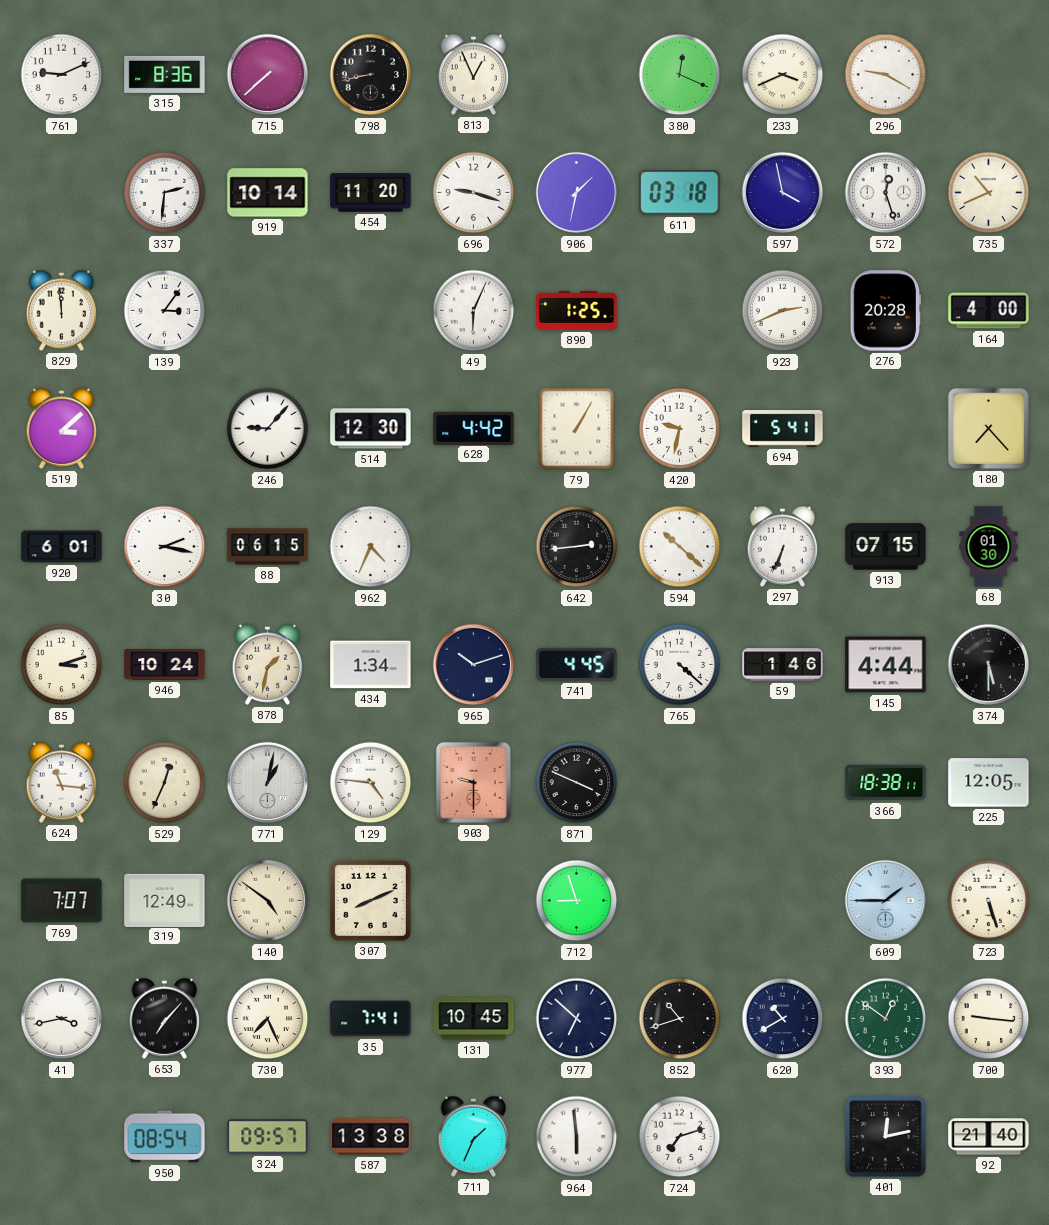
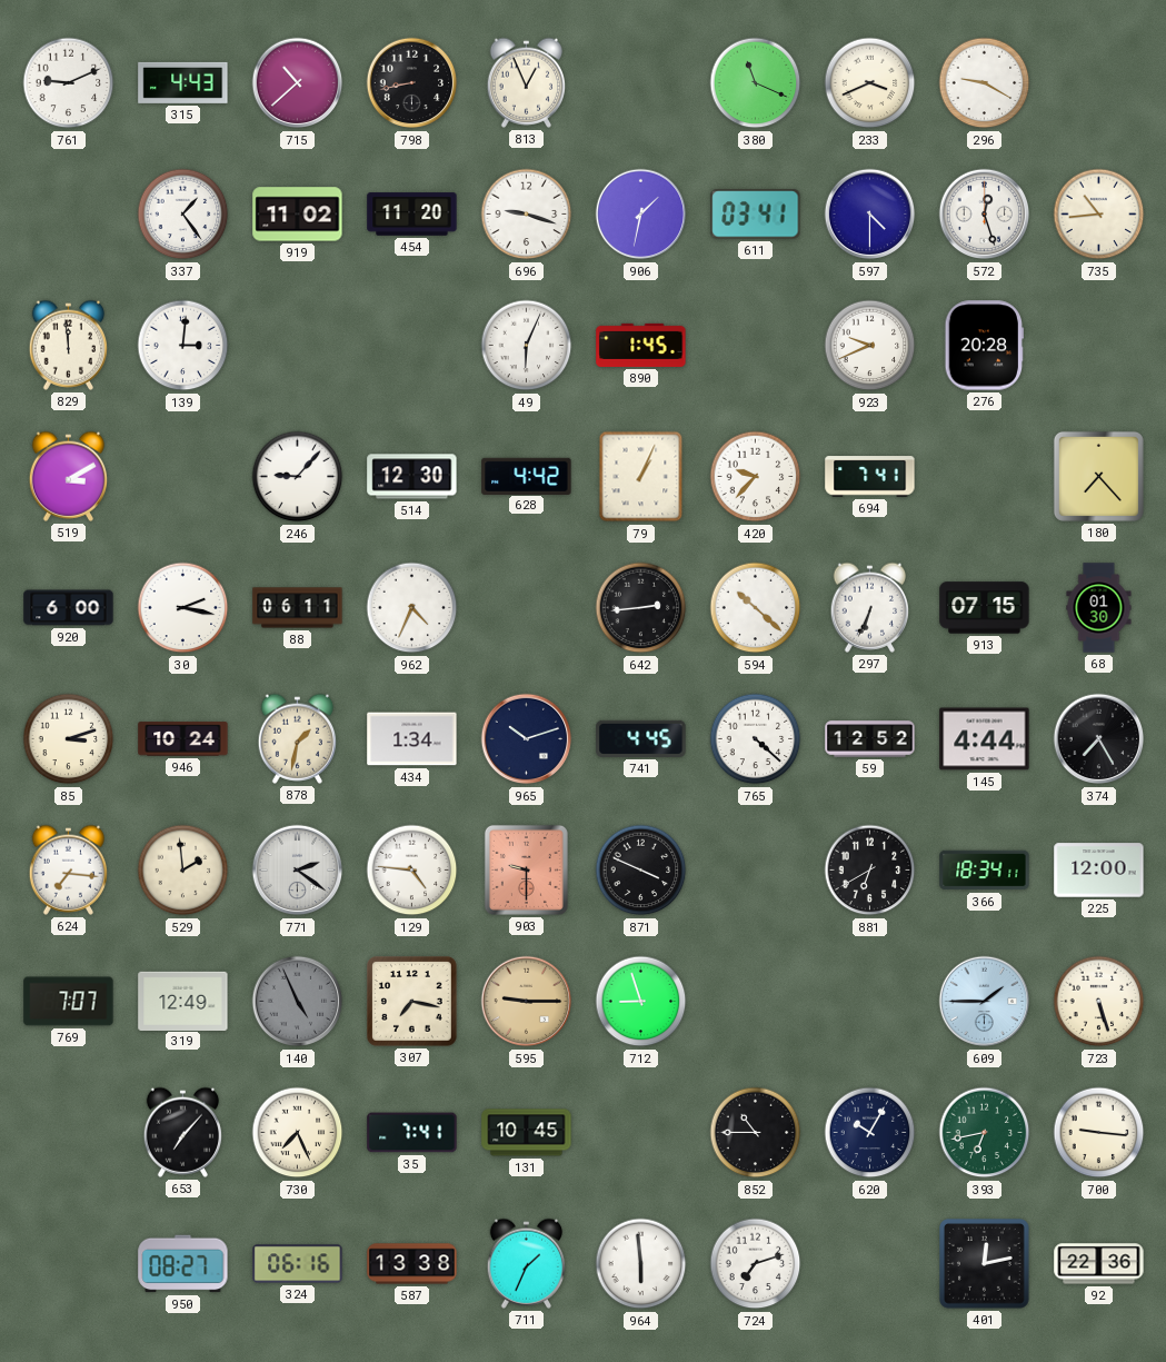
315: 8:36 -> 4:43
715: 7:38 -> 10:38
380: 12:19 -> 11:19
337: 2:31 -> 1:24
919: 10:14 -> 11:02
611: 03:18 -> 03:41
597: 3:58 -> 4:30
735: 10:41 -> 10:44
139: 3:06 -> 3:01
890: 1:25 -> 1:45
923: 2:41 -> 9:41
164: 4:00 -> none
519: 3:08 -> 3:10
79: 1:05 -> 1:04
420: 9:32 -> 9:37
694: 5:41 -> 7:41
920: 6:01 -> 6:00
88: 06:15 -> 06:11
59: 1:46 -> 12:52
374: 5:30 -> 7:25
624: 11:16 -> 7:16
529: 12:34 -> 1:59
771: 1:02 -> 2:21
881: none -> 6:40
366: 18:38 -> 18:34
225: 12:05 -> 12:00
140: 4:51 -> 4:56
140 dial: cream -> grey
307: 8:11 -> 7:17
595: none -> 9:15
41: 3:43 -> none
977: 6:52 -> none
852: 10:42 -> 10:45
620: 10:40 -> 10:05
393: 12:51 -> 6:43
950: 08:54 -> 08:27
324: 09:57 -> 06:16
92: 21:40 -> 22:36
